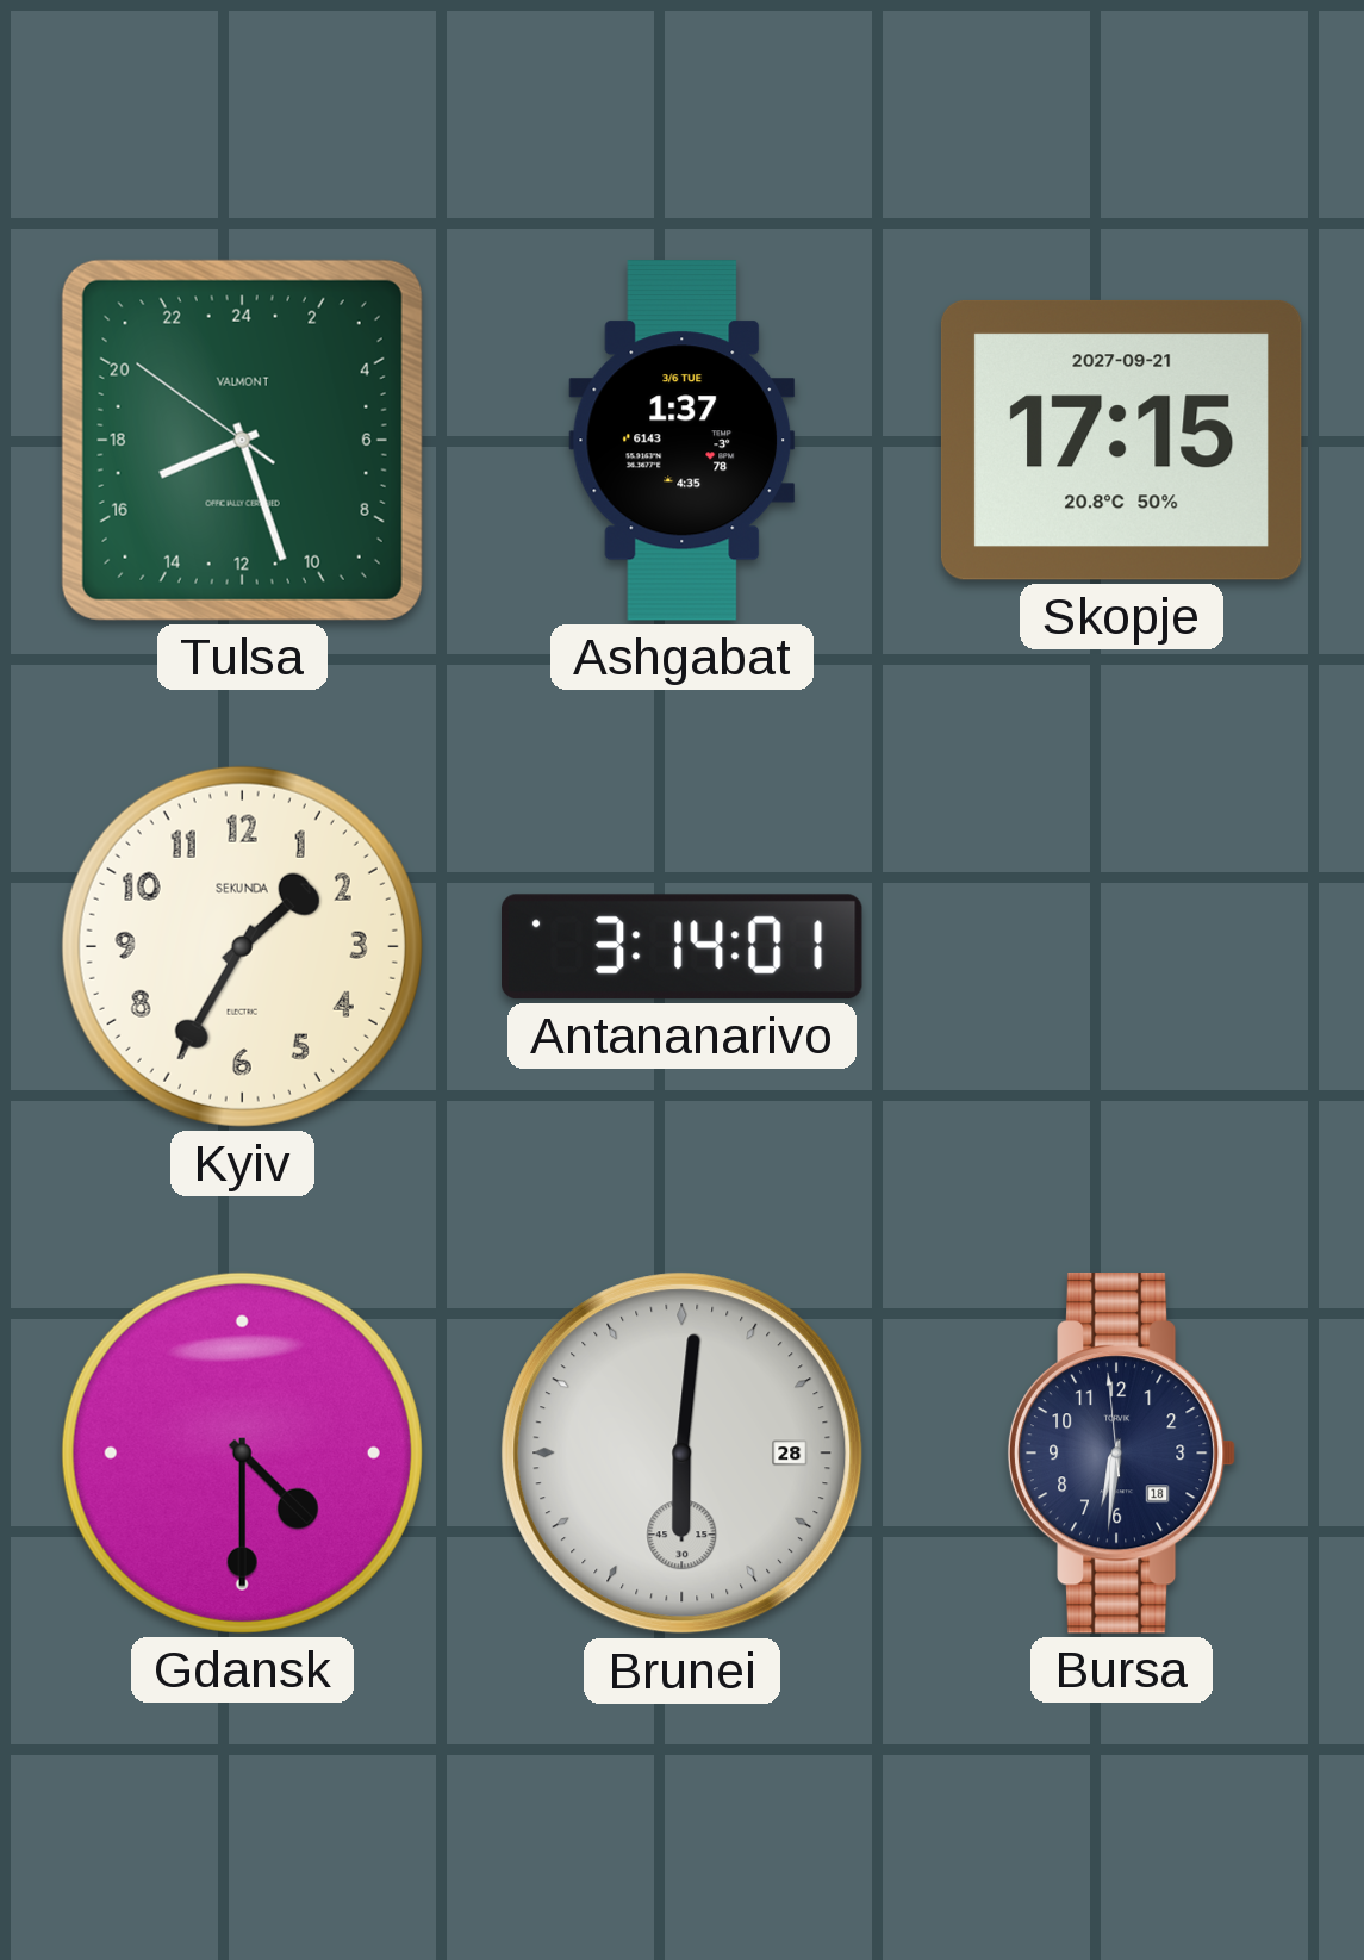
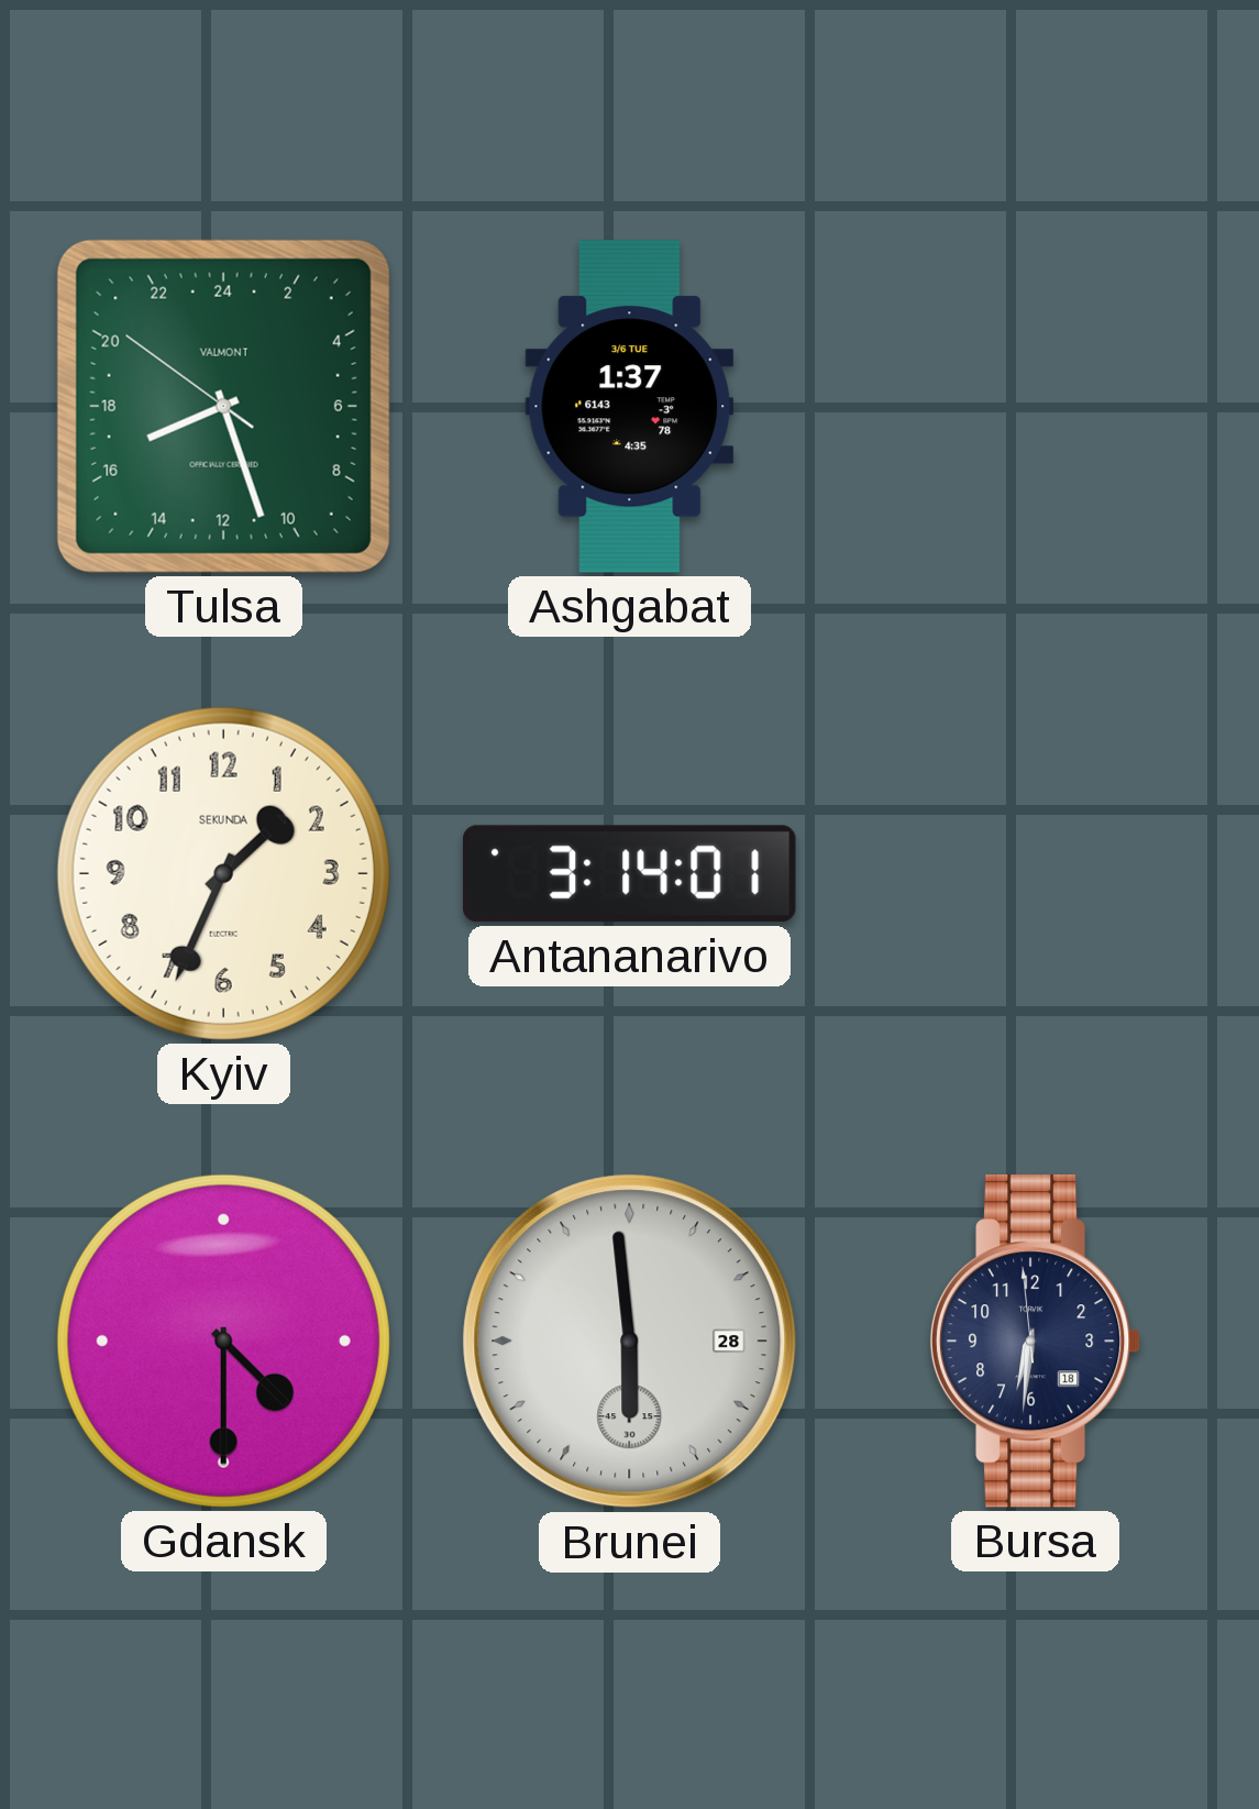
Skopje: 17:15 -> none
Kyiv: 1:35 -> 1:34
Brunei: 6:01 -> 5:59
